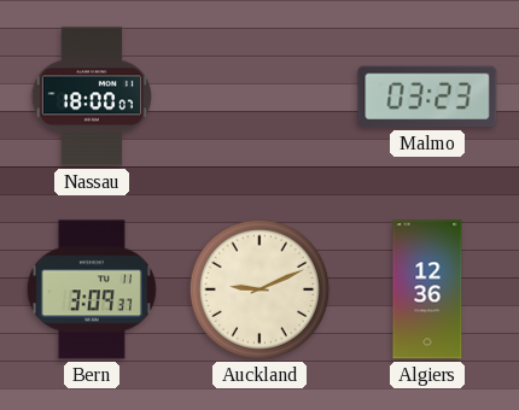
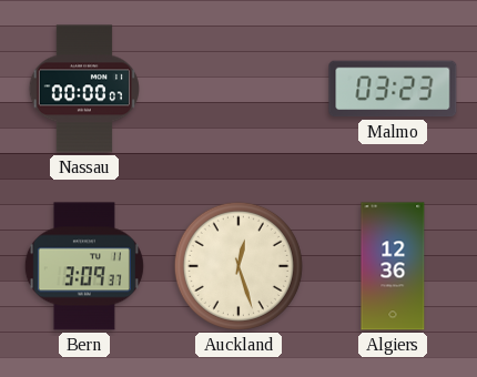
Nassau: 18:00 -> 00:00
Auckland: 9:11 -> 12:27
